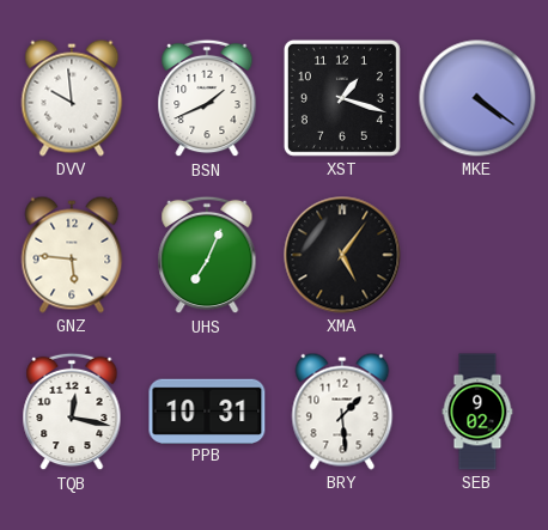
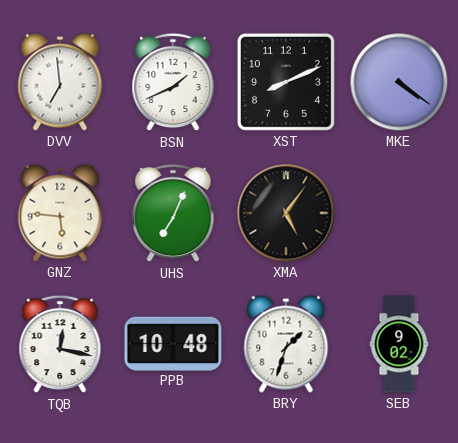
DVV: 9:59 -> 6:59
XST: 1:18 -> 8:11
PPB: 10:31 -> 10:48
BRY: 1:29 -> 1:33
